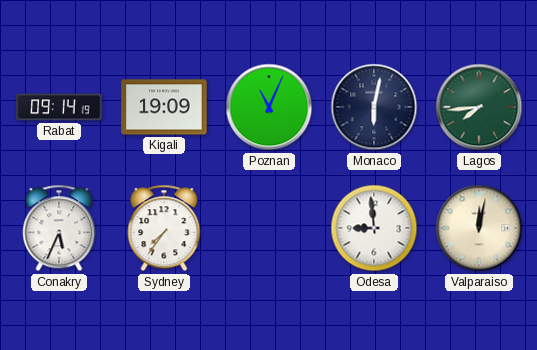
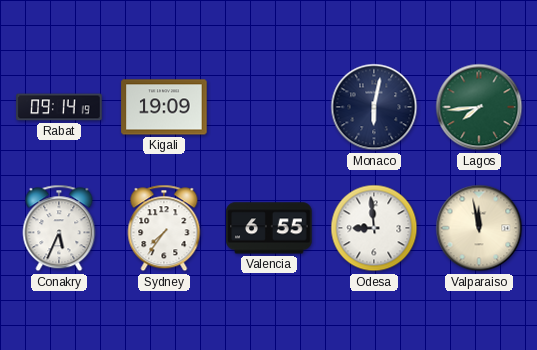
Poznan: 11:04 -> none
Valencia: none -> 6:55
Valparaiso: 12:02 -> 11:58
